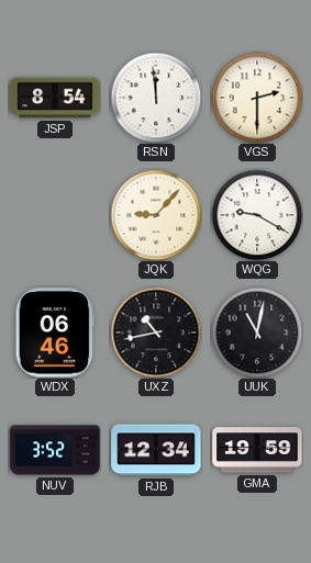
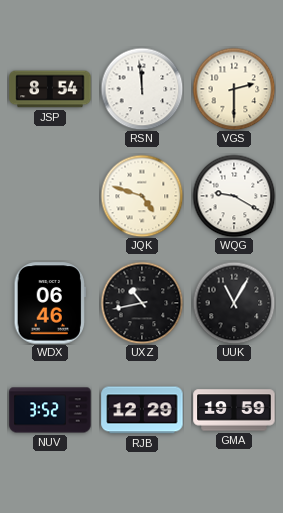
JQK: 9:07 -> 4:48
UUK: 11:02 -> 11:05
RJB: 12:34 -> 12:29
